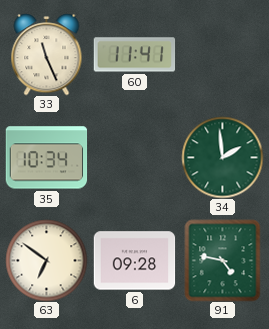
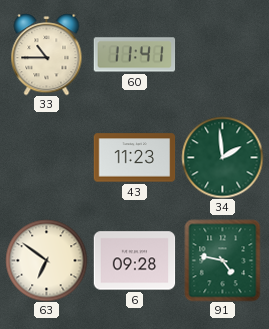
33: 11:26 -> 10:45
35: 10:34 -> none
43: none -> 11:23
